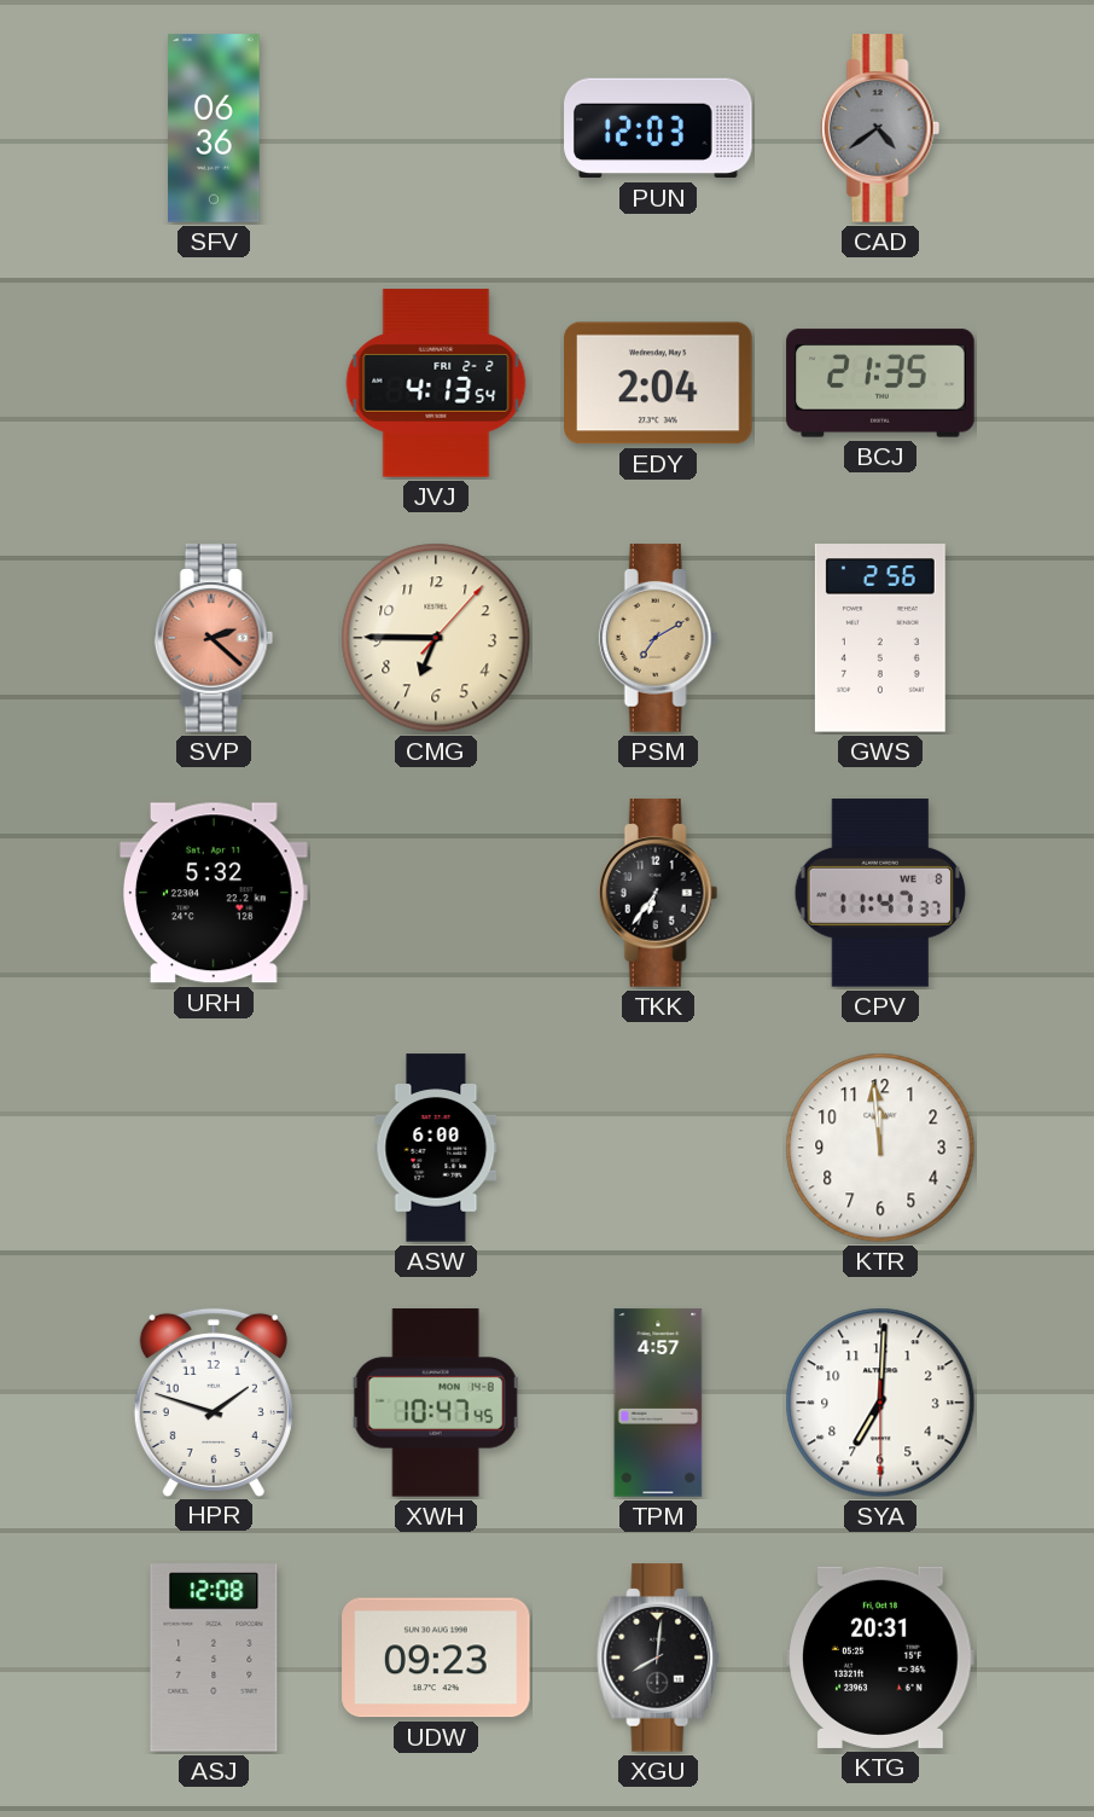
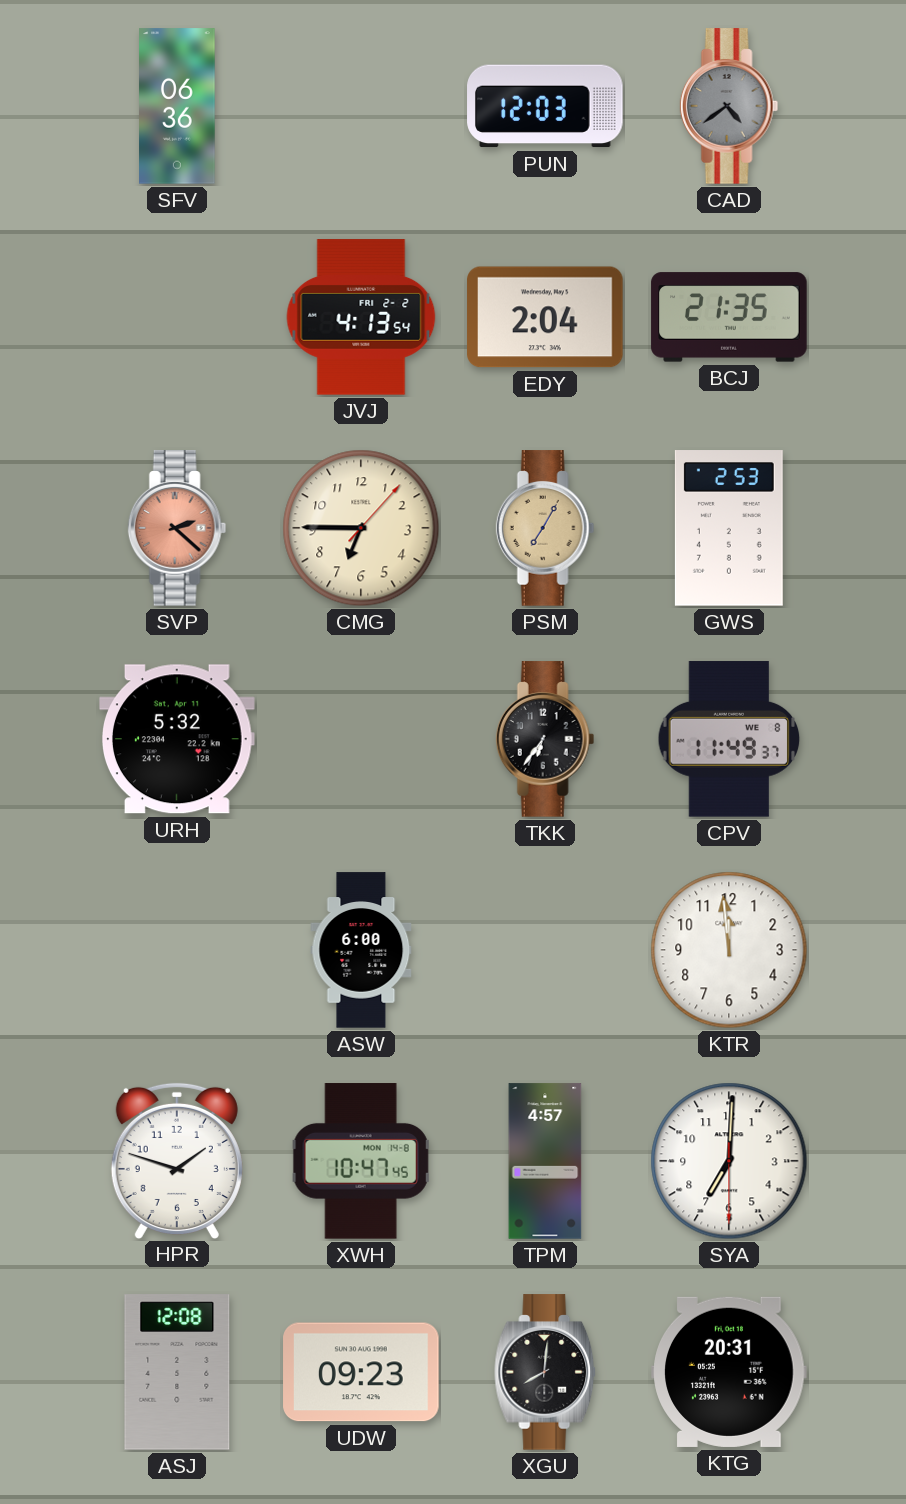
PSM: 7:10 -> 7:05
GWS: 2:56 -> 2:53
CPV: 11:47 -> 11:49
